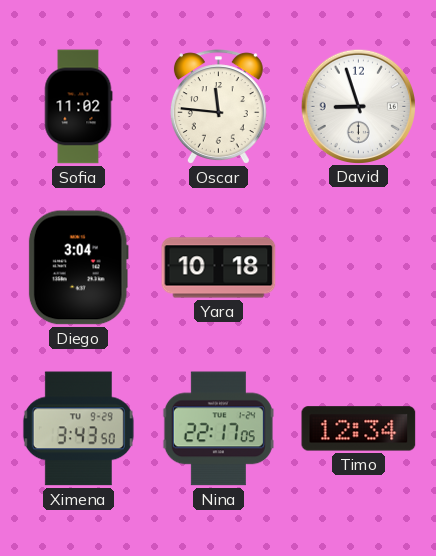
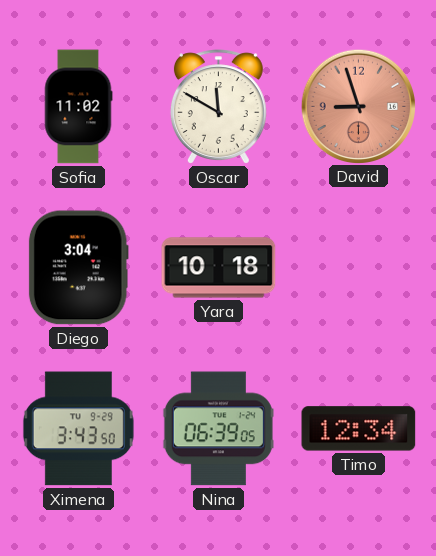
Oscar: 11:46 -> 11:50
David dial: white -> salmon
Nina: 22:17 -> 06:39
